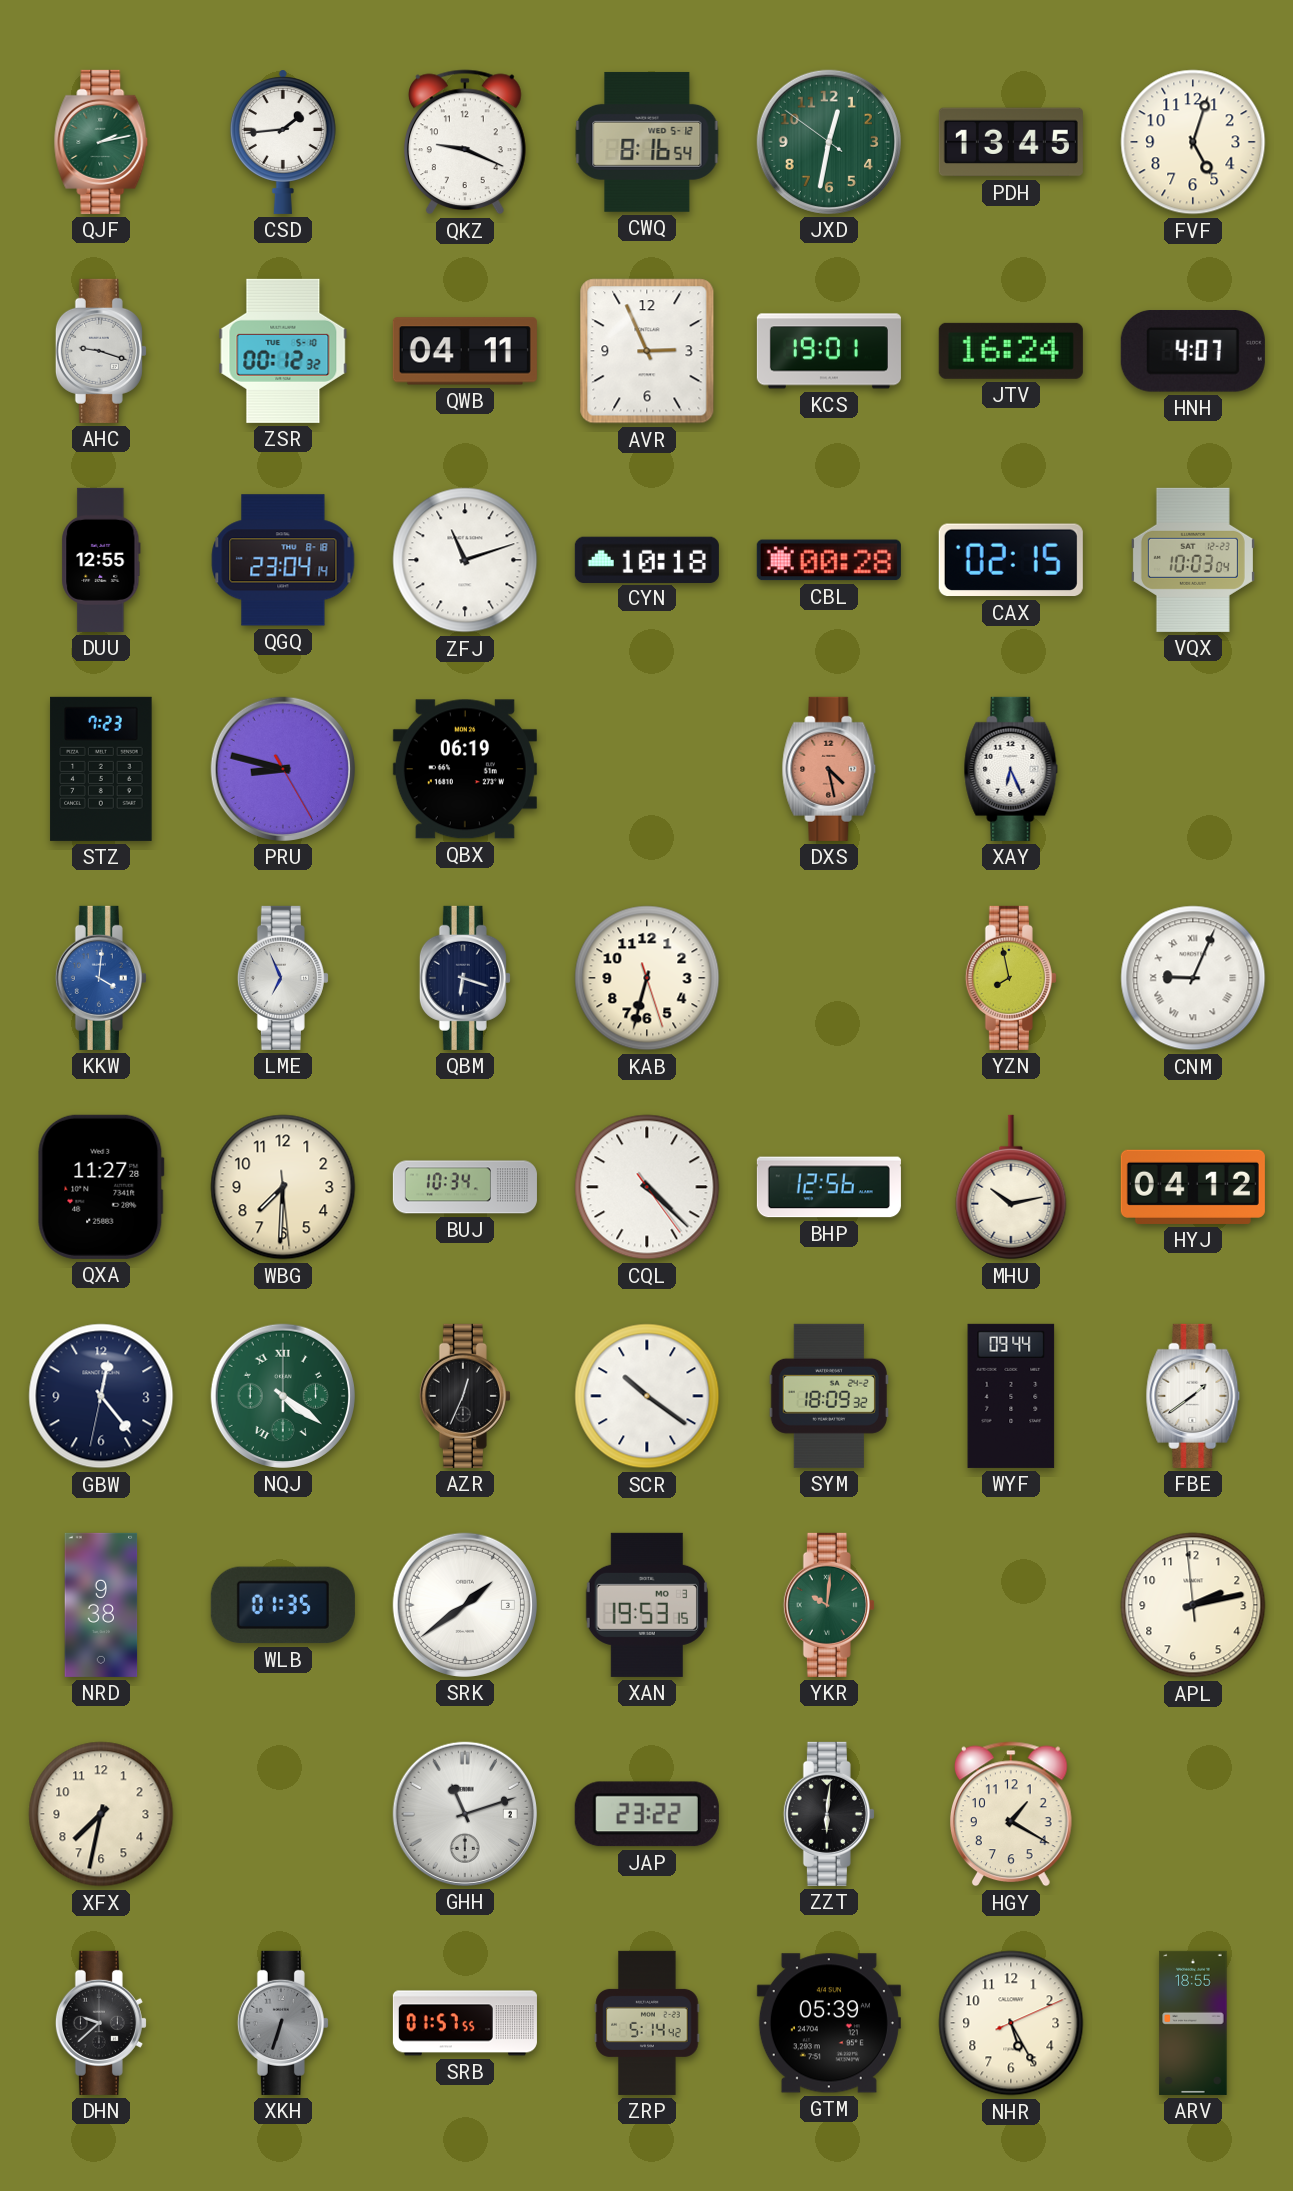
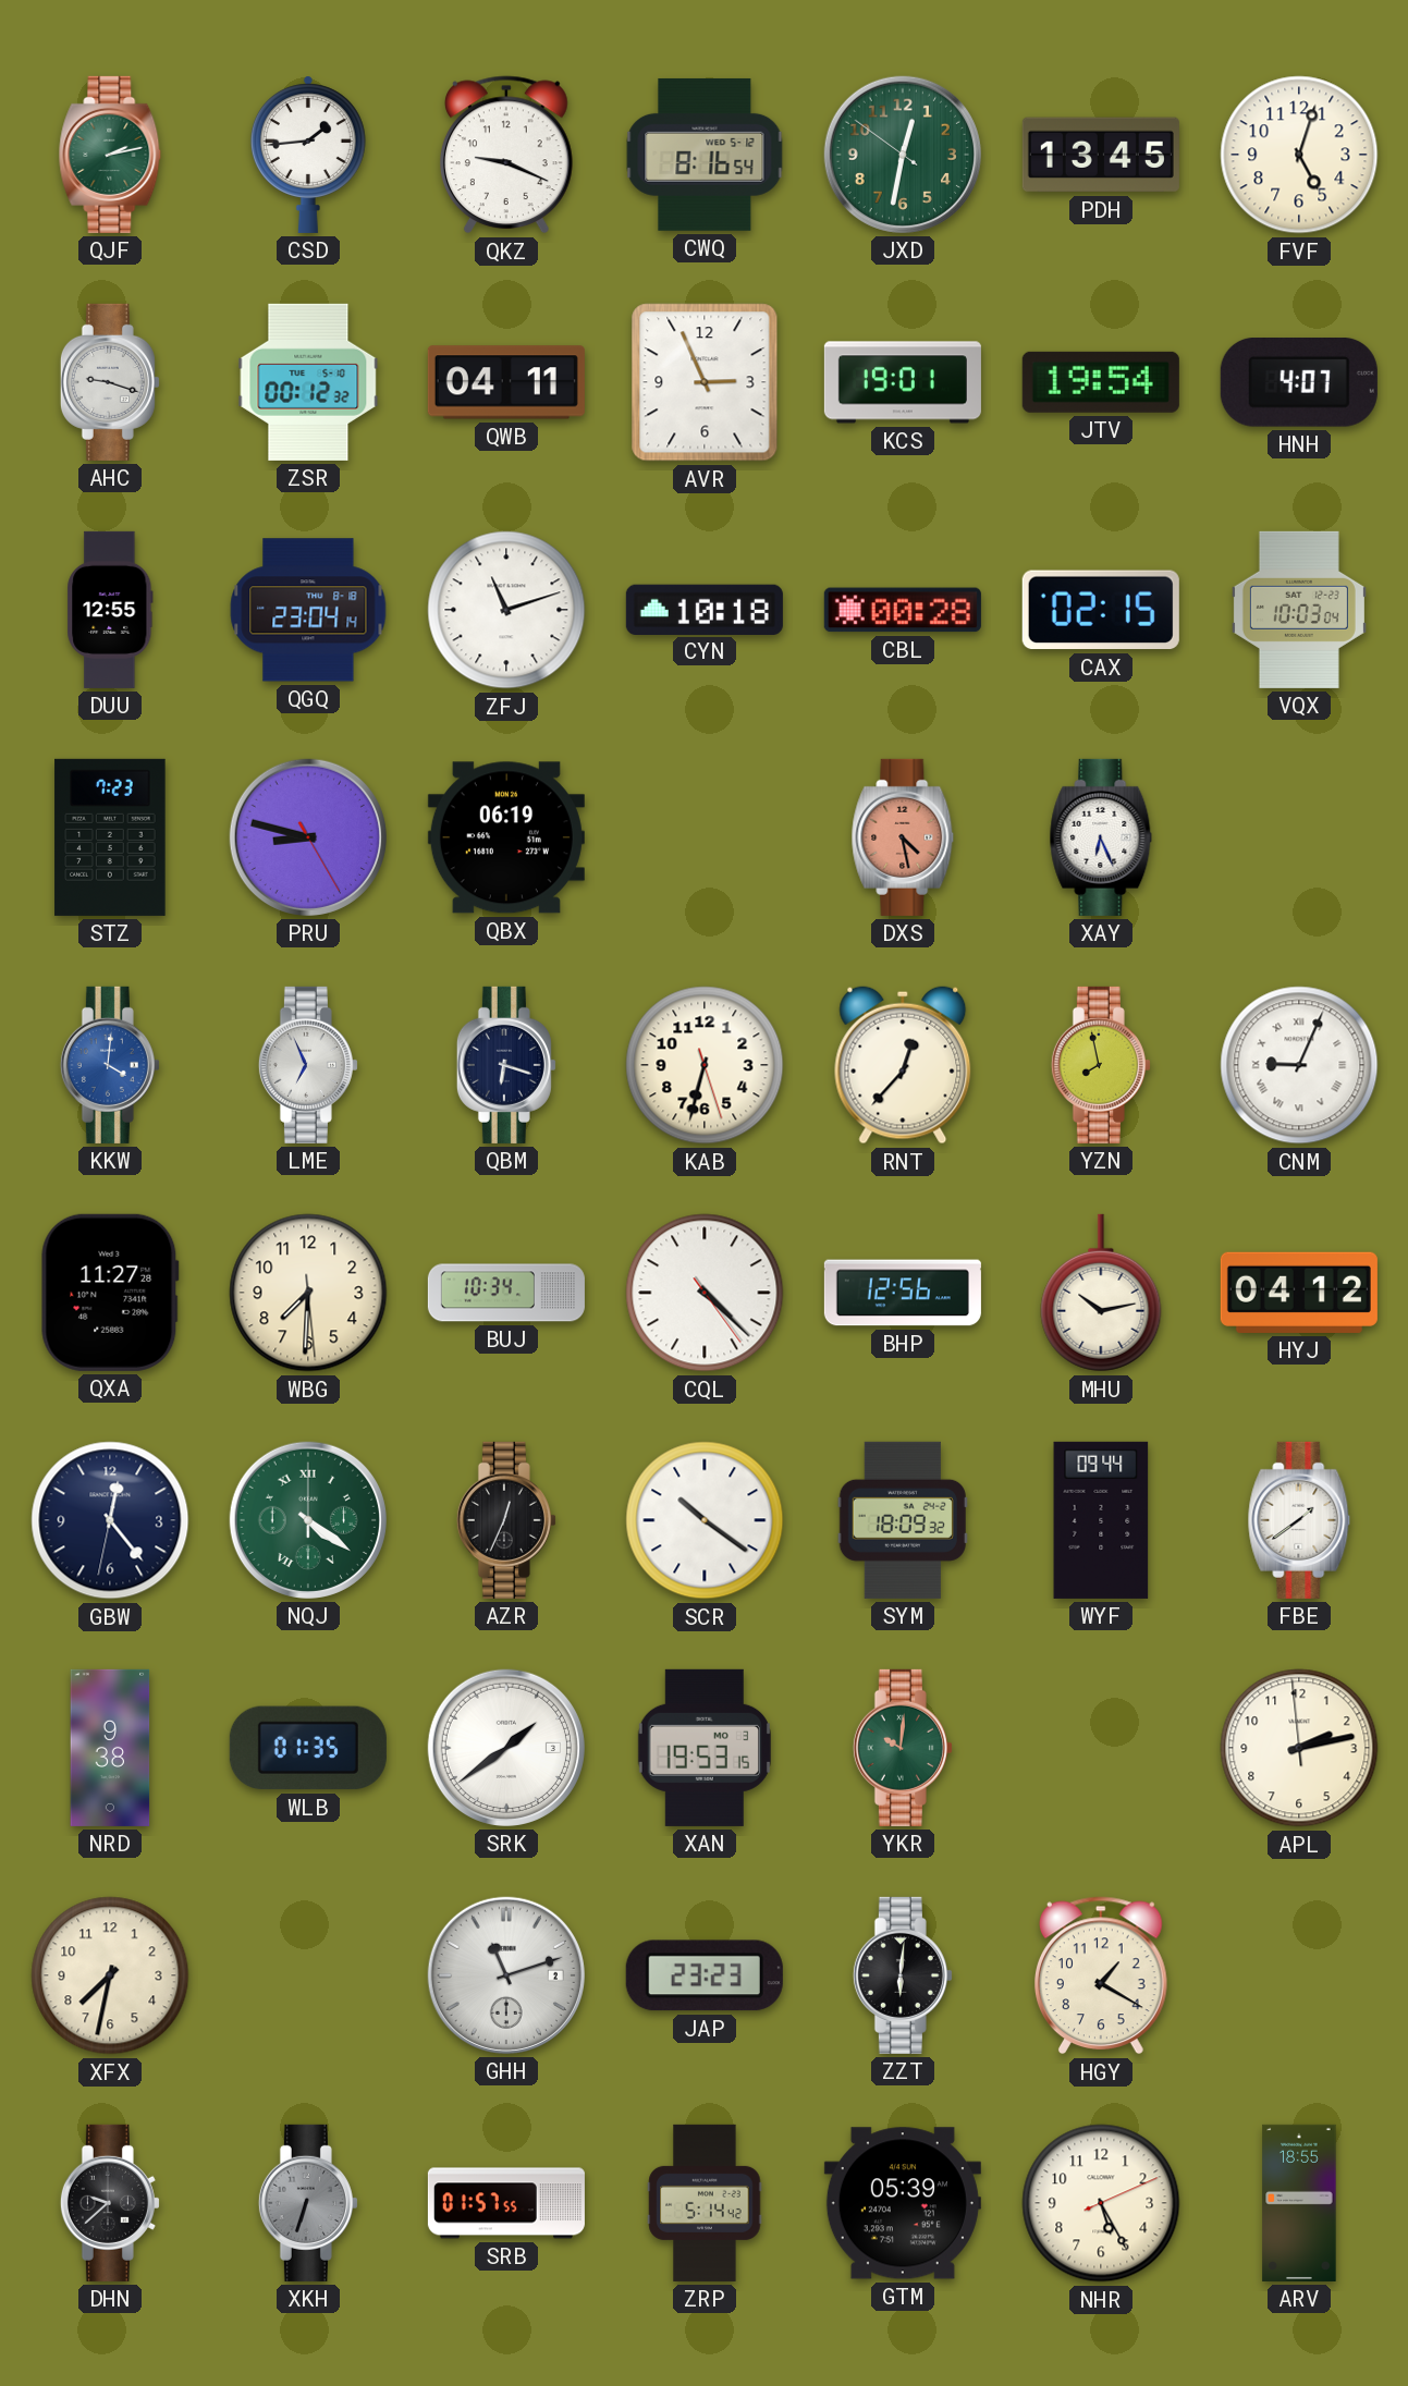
JTV: 16:24 -> 19:54
RNT: none -> 12:37
JAP: 23:22 -> 23:23
